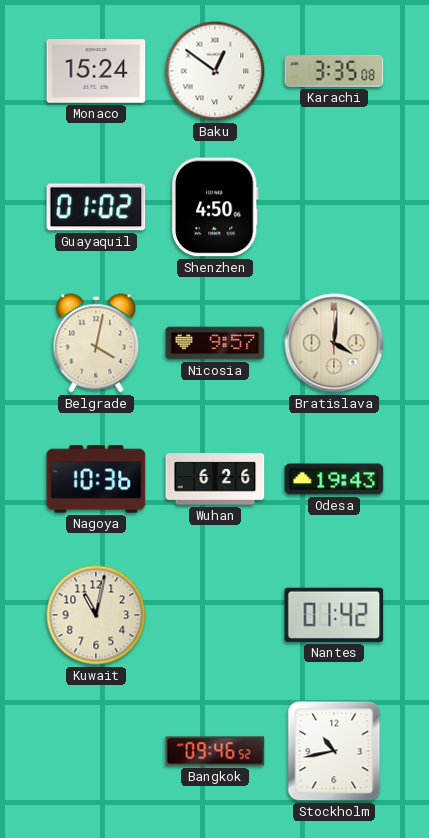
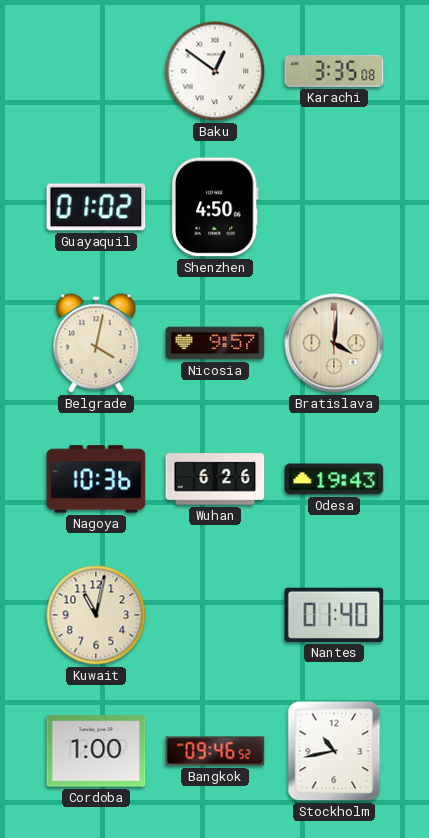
Monaco: 15:24 -> none
Nantes: 01:42 -> 01:40
Cordoba: none -> 1:00
